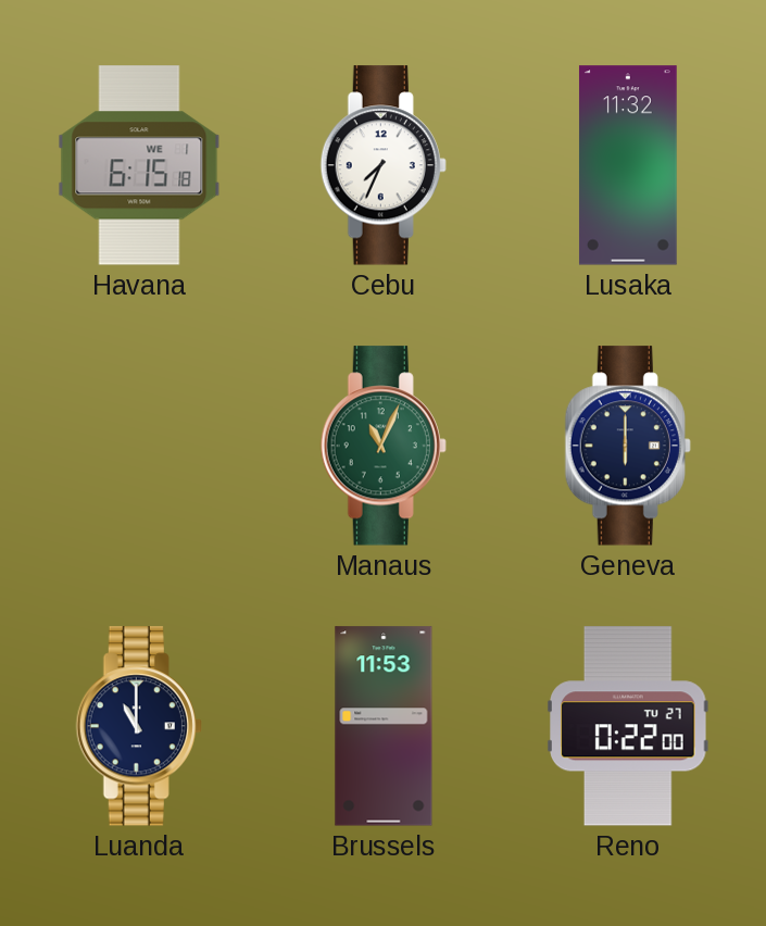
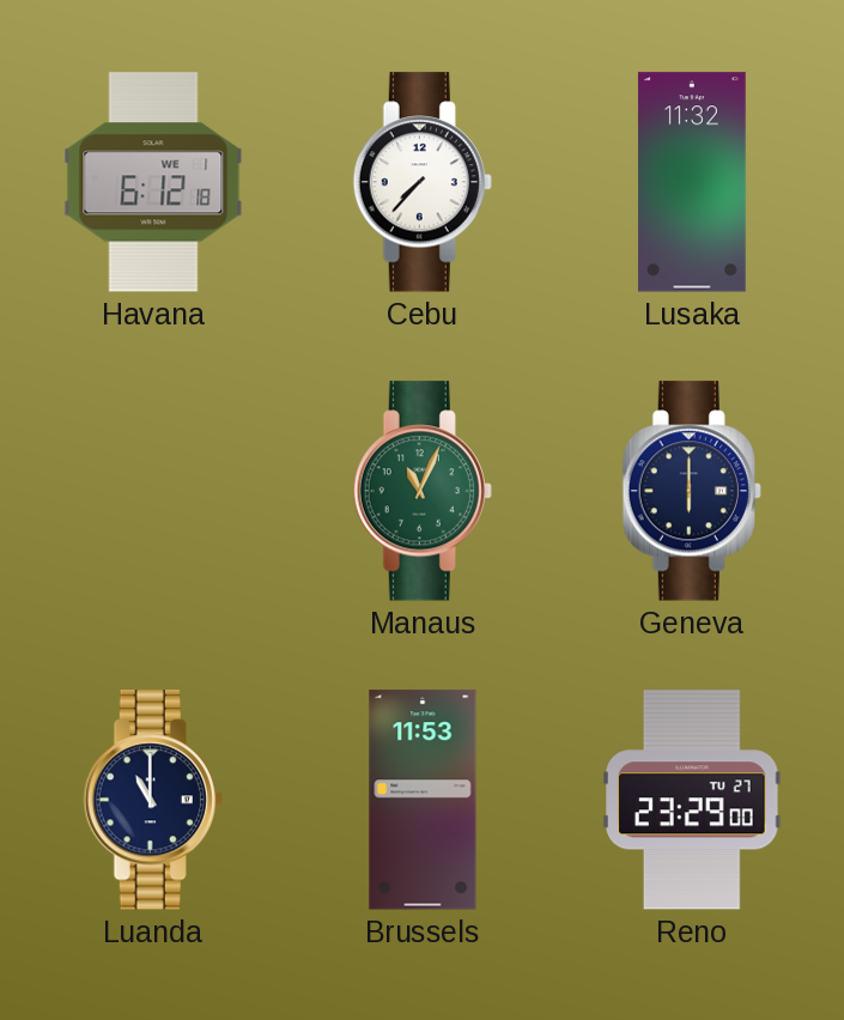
Havana: 6:15 -> 6:12
Cebu: 7:34 -> 7:37
Reno: 0:22 -> 23:29
